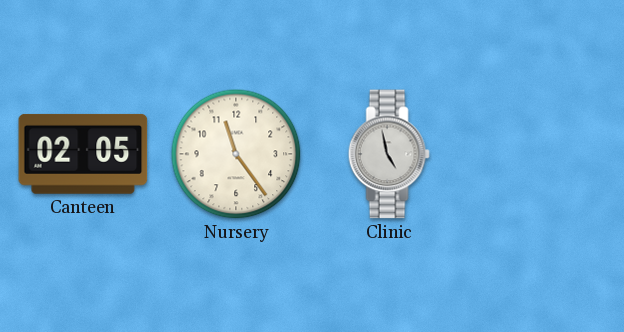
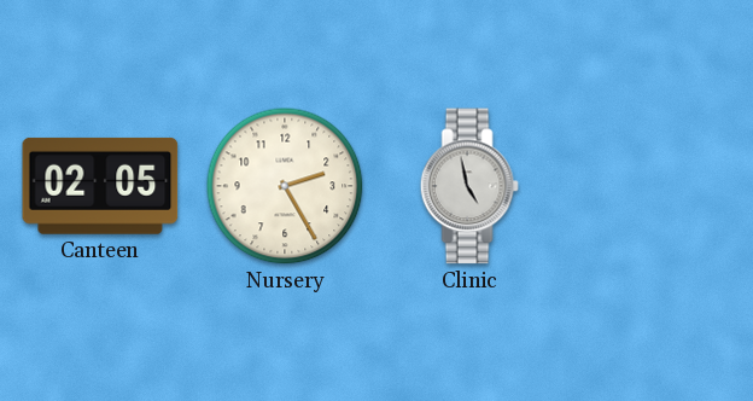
Nursery: 11:24 -> 2:25
